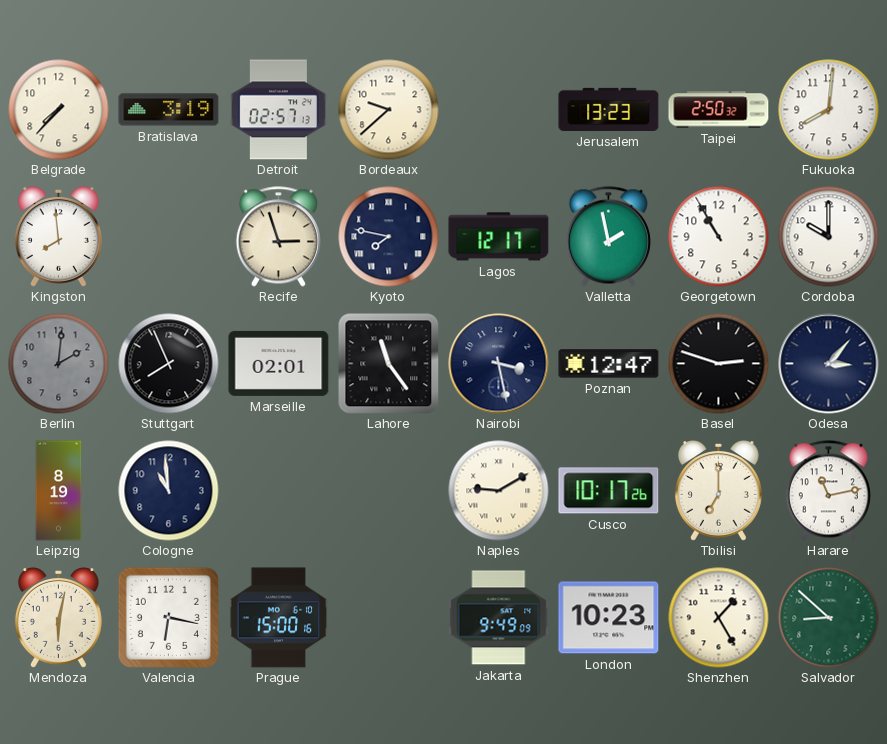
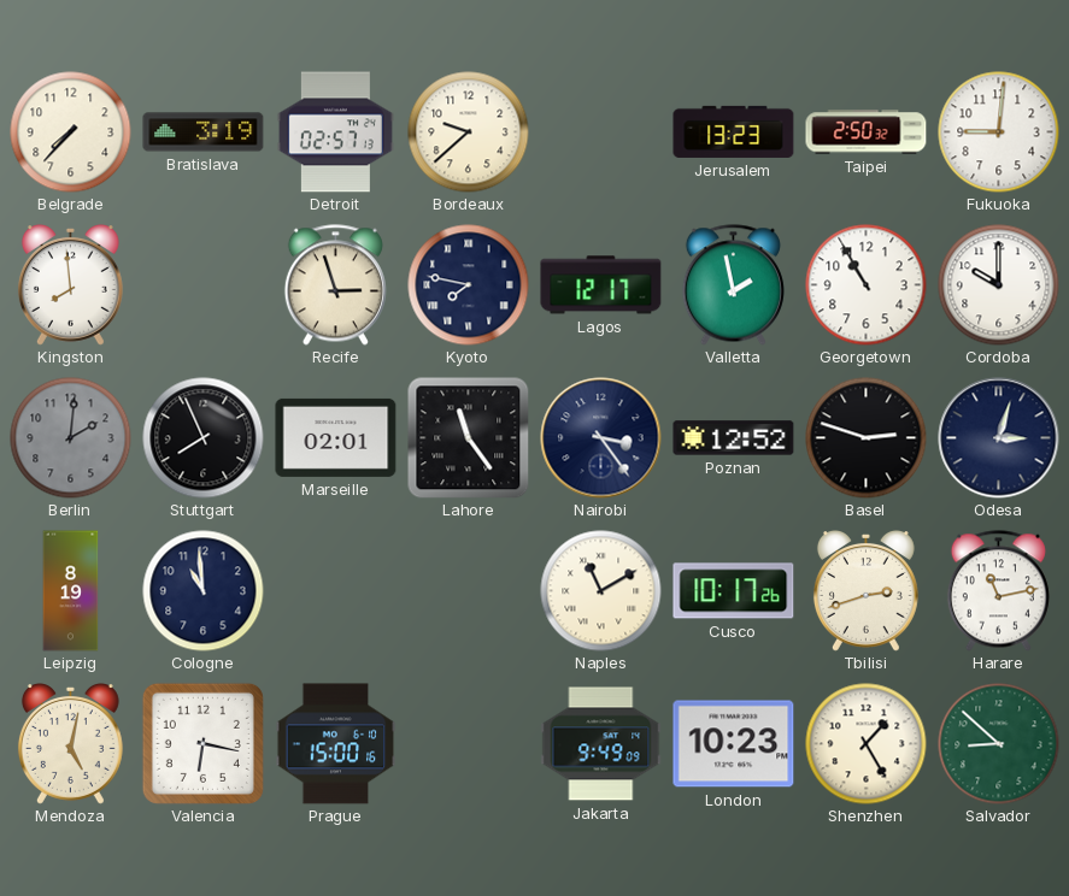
Fukuoka: 8:01 -> 9:01
Nairobi: 3:28 -> 3:24
Poznan: 12:47 -> 12:52
Odesa: 3:07 -> 3:03
Naples: 9:10 -> 11:10
Tbilisi: 7:00 -> 2:42
Mendoza: 6:02 -> 5:02
